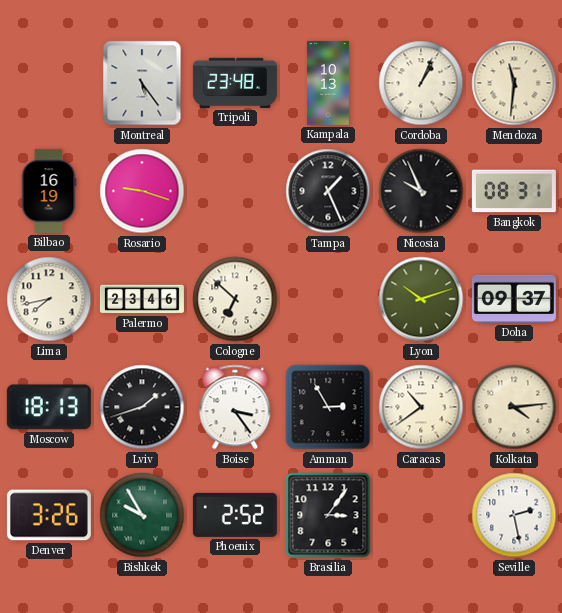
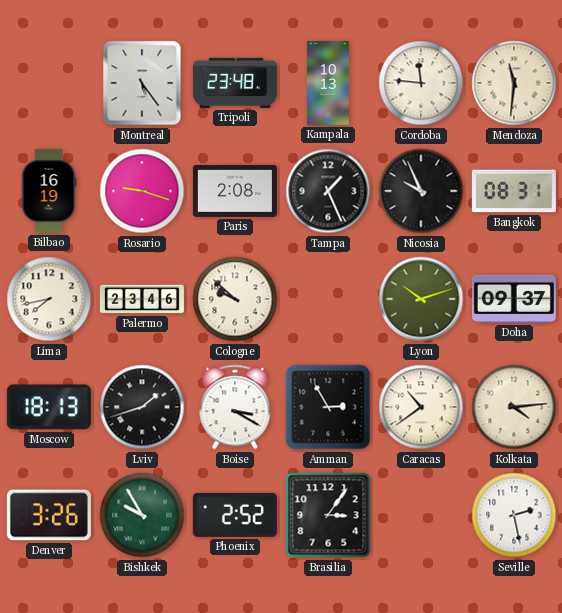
Cordoba: 1:04 -> 11:46
Paris: none -> 2:08
Cologne: 6:52 -> 9:52
Boise: 3:24 -> 3:20
